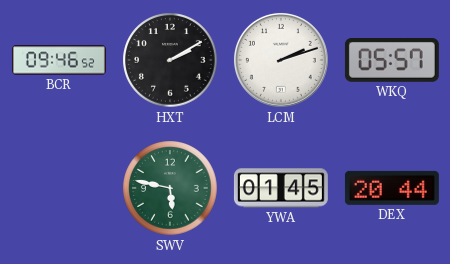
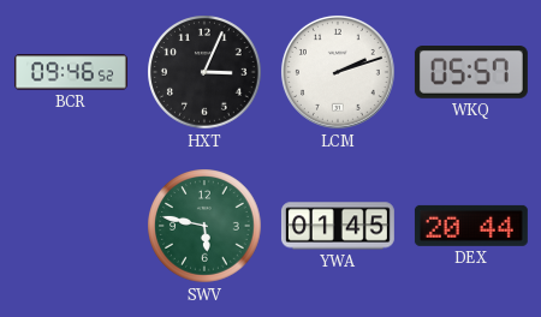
HXT: 2:10 -> 3:04
